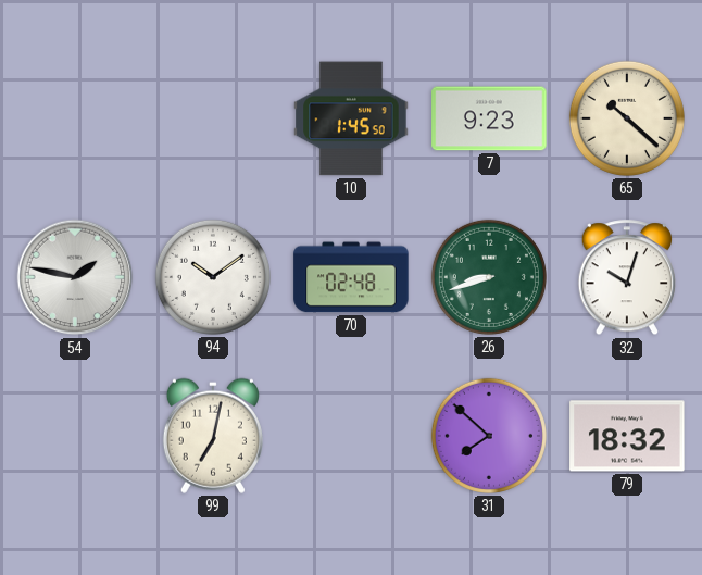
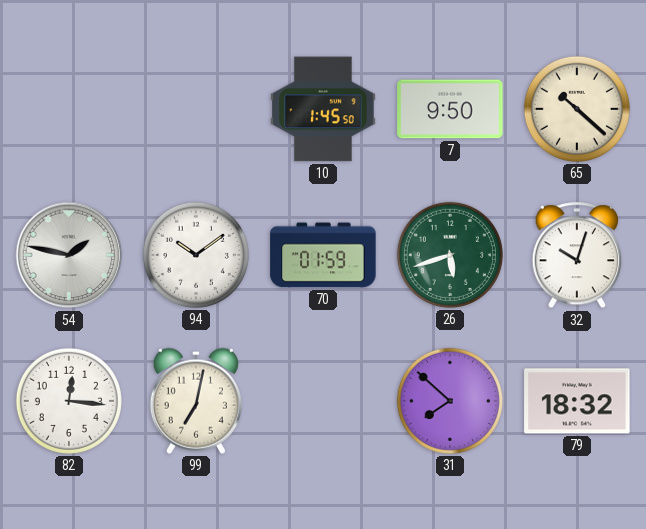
7: 9:23 -> 9:50
70: 02:48 -> 01:59
26: 8:42 -> 5:42
82: none -> 12:16
